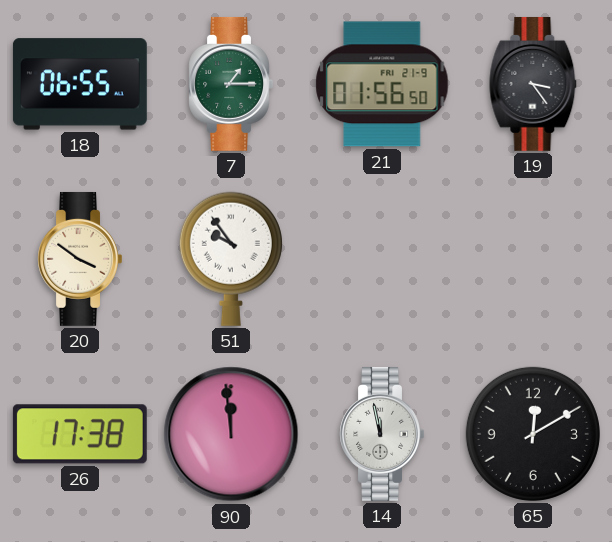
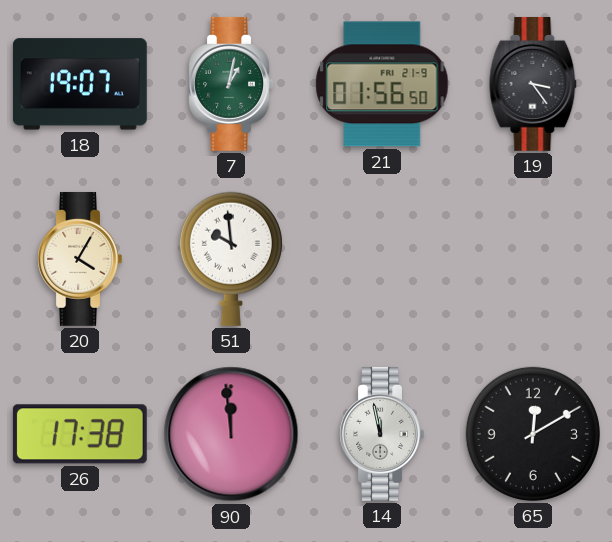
18: 06:55 -> 19:07
7: 1:15 -> 1:02
20: 3:51 -> 4:05
51: 9:54 -> 9:59
